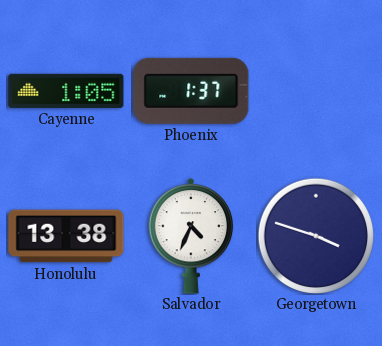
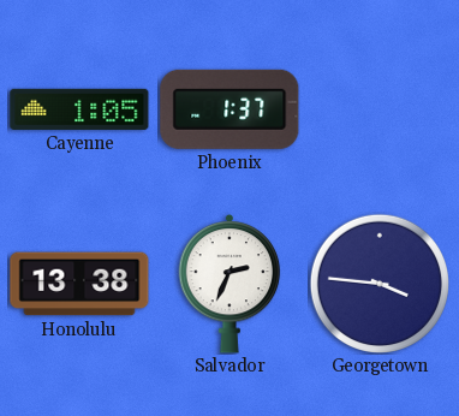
Salvador: 4:34 -> 2:34
Georgetown: 3:48 -> 3:46
